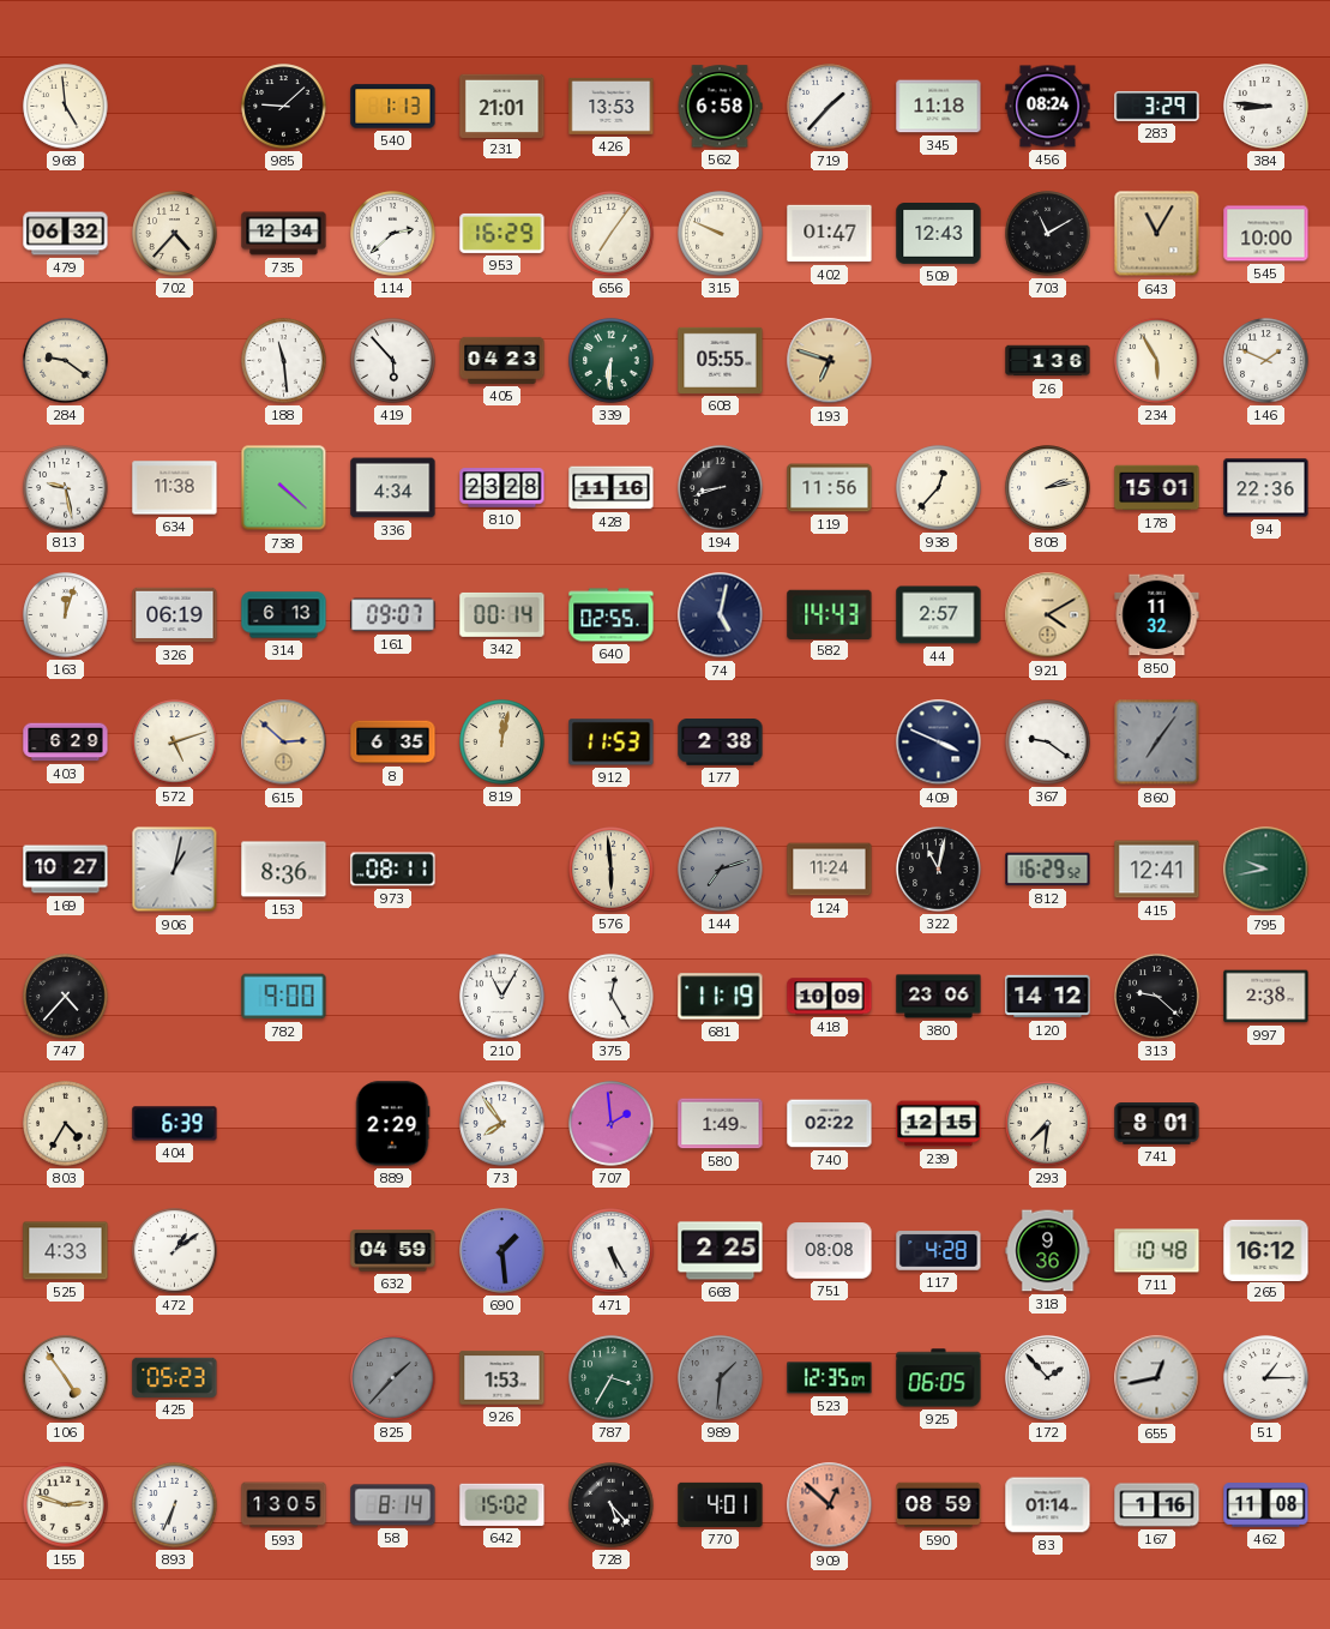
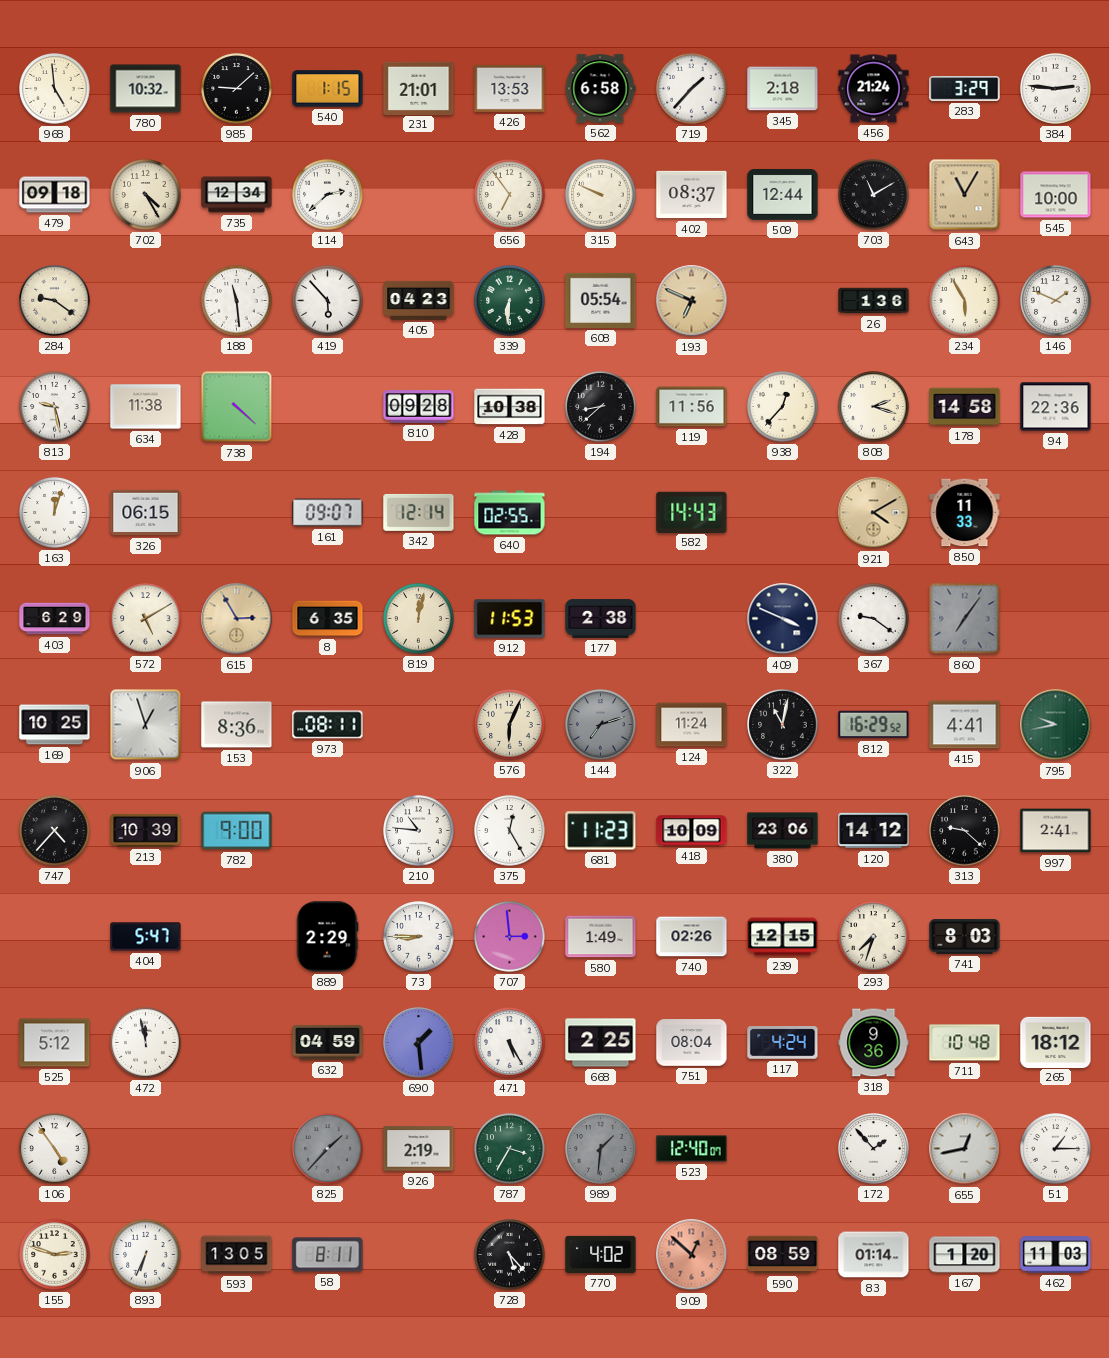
780: none -> 10:32
540: 1:13 -> 1:15
345: 11:18 -> 2:18
456: 08:24 -> 21:24
384: 8:46 -> 2:46
479: 06:32 -> 09:18
702: 4:37 -> 4:25
953: 16:29 -> none
656: 7:06 -> 6:54
402: 01:47 -> 08:37
509: 12:43 -> 12:44
608: 05:55 -> 05:54
193: 6:48 -> 6:49
336: 4:34 -> none
810: 23:28 -> 09:28
428: 11:16 -> 10:38
194: 8:42 -> 8:38
808: 2:13 -> 2:18
178: 15:01 -> 14:58
326: 06:19 -> 06:15
314: 6:13 -> none
342: 00:14 -> 12:14
74: 5:02 -> none
44: 2:57 -> none
850: 11:32 -> 11:33
572: 5:12 -> 5:10
615: 2:52 -> 2:55
169: 10:27 -> 10:25
906: 1:02 -> 12:57
576: 5:59 -> 6:04
415: 12:41 -> 4:41
213: none -> 10:39
210: 11:05 -> 10:46
681: 11:19 -> 11:23
997: 2:38 -> 2:41
803: 4:35 -> none
404: 6:39 -> 5:47
73: 7:54 -> 8:45
707: 1:59 -> 2:59
740: 02:22 -> 02:26
293: 7:31 -> 7:33
741: 8:01 -> 8:03
525: 4:33 -> 5:12
472: 1:09 -> 11:58
751: 08:08 -> 08:04
117: 4:28 -> 4:24
265: 16:12 -> 18:12
425: 05:23 -> none
926: 1:53 -> 2:19
523: 12:35 -> 12:40
925: 06:05 -> none
58: 8:14 -> 8:11
642: 15:02 -> none
770: 4:01 -> 4:02
167: 1:16 -> 1:20
462: 11:08 -> 11:03
